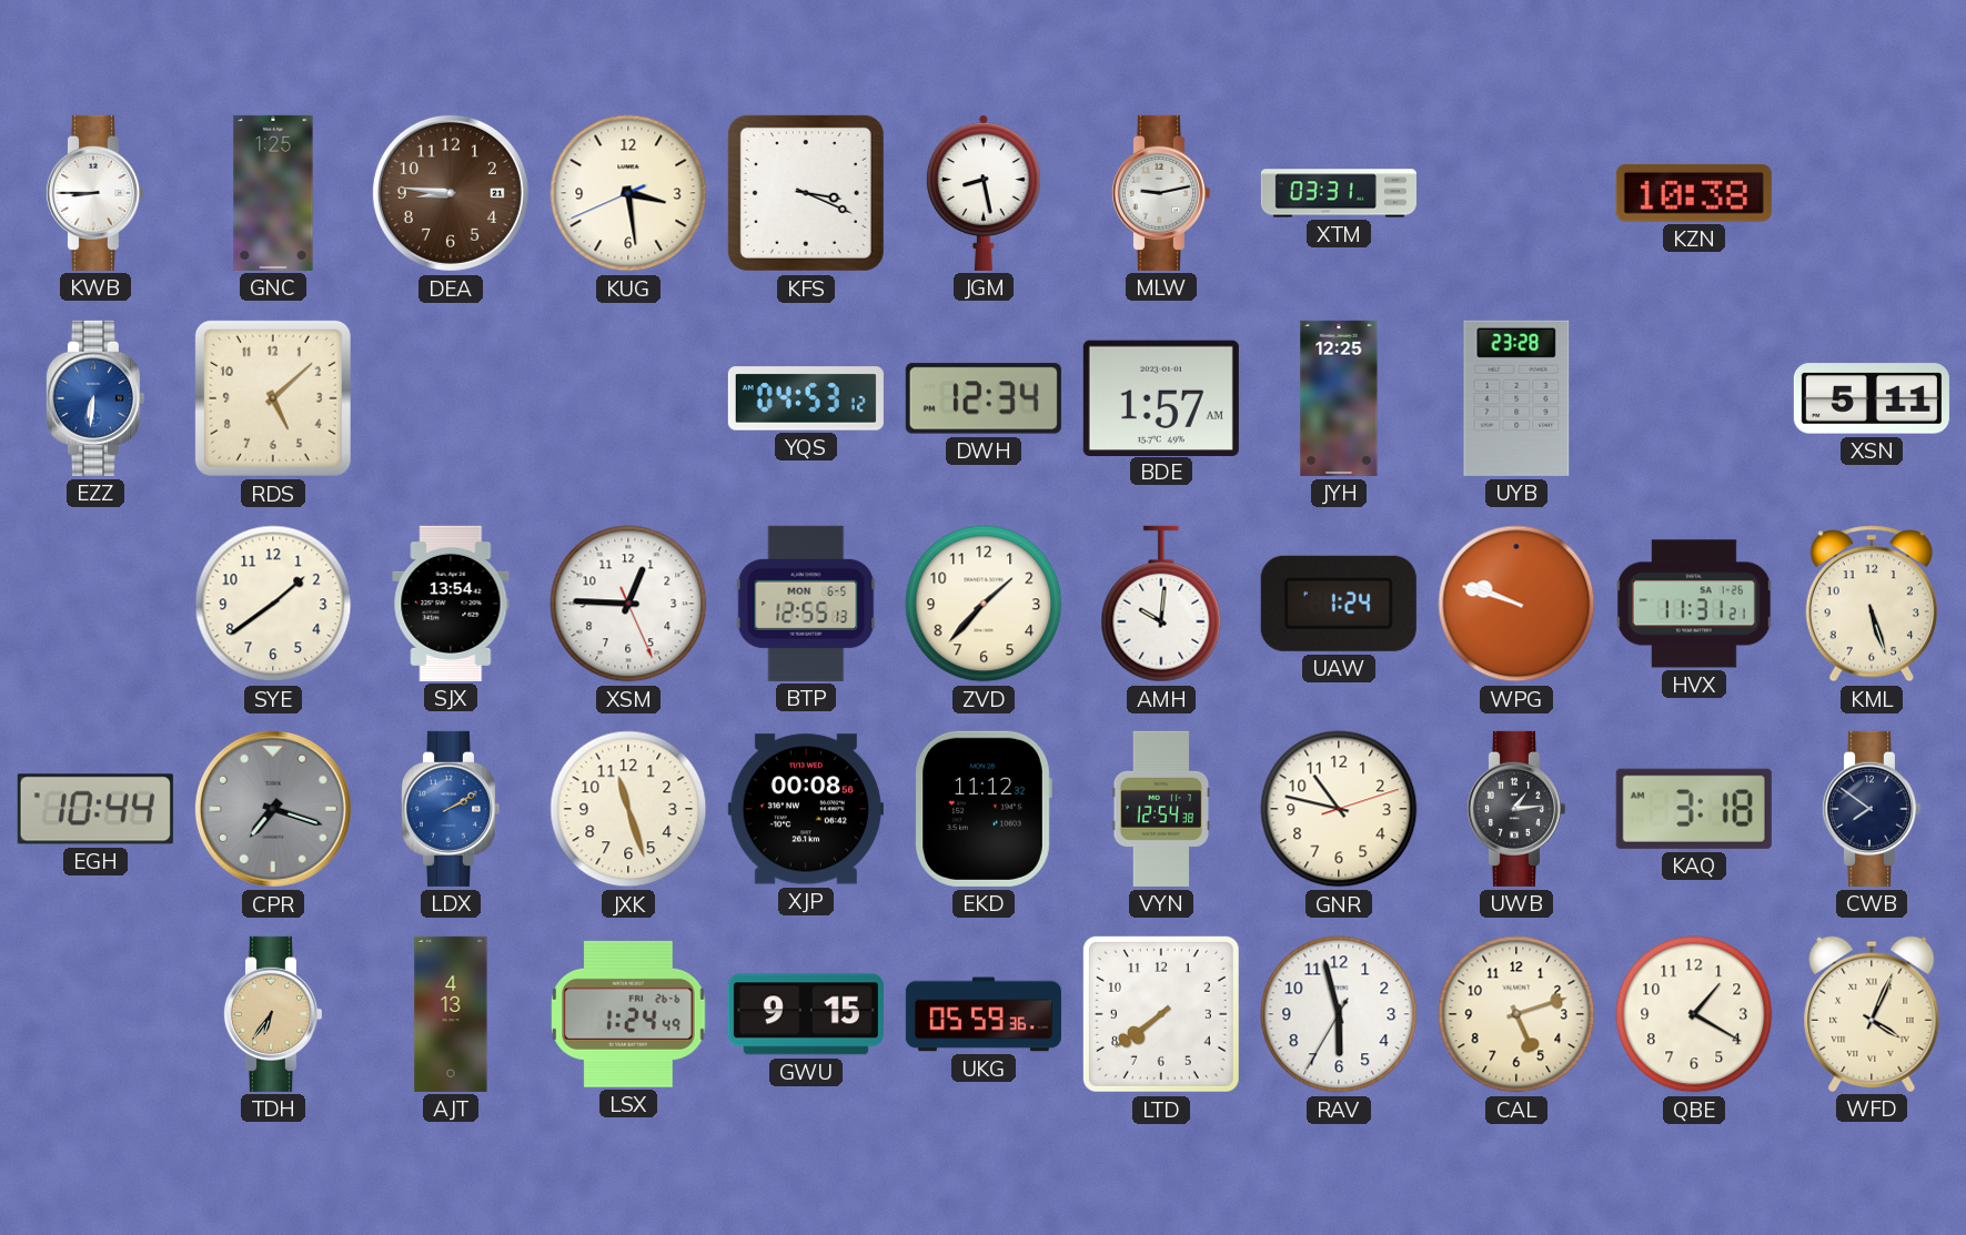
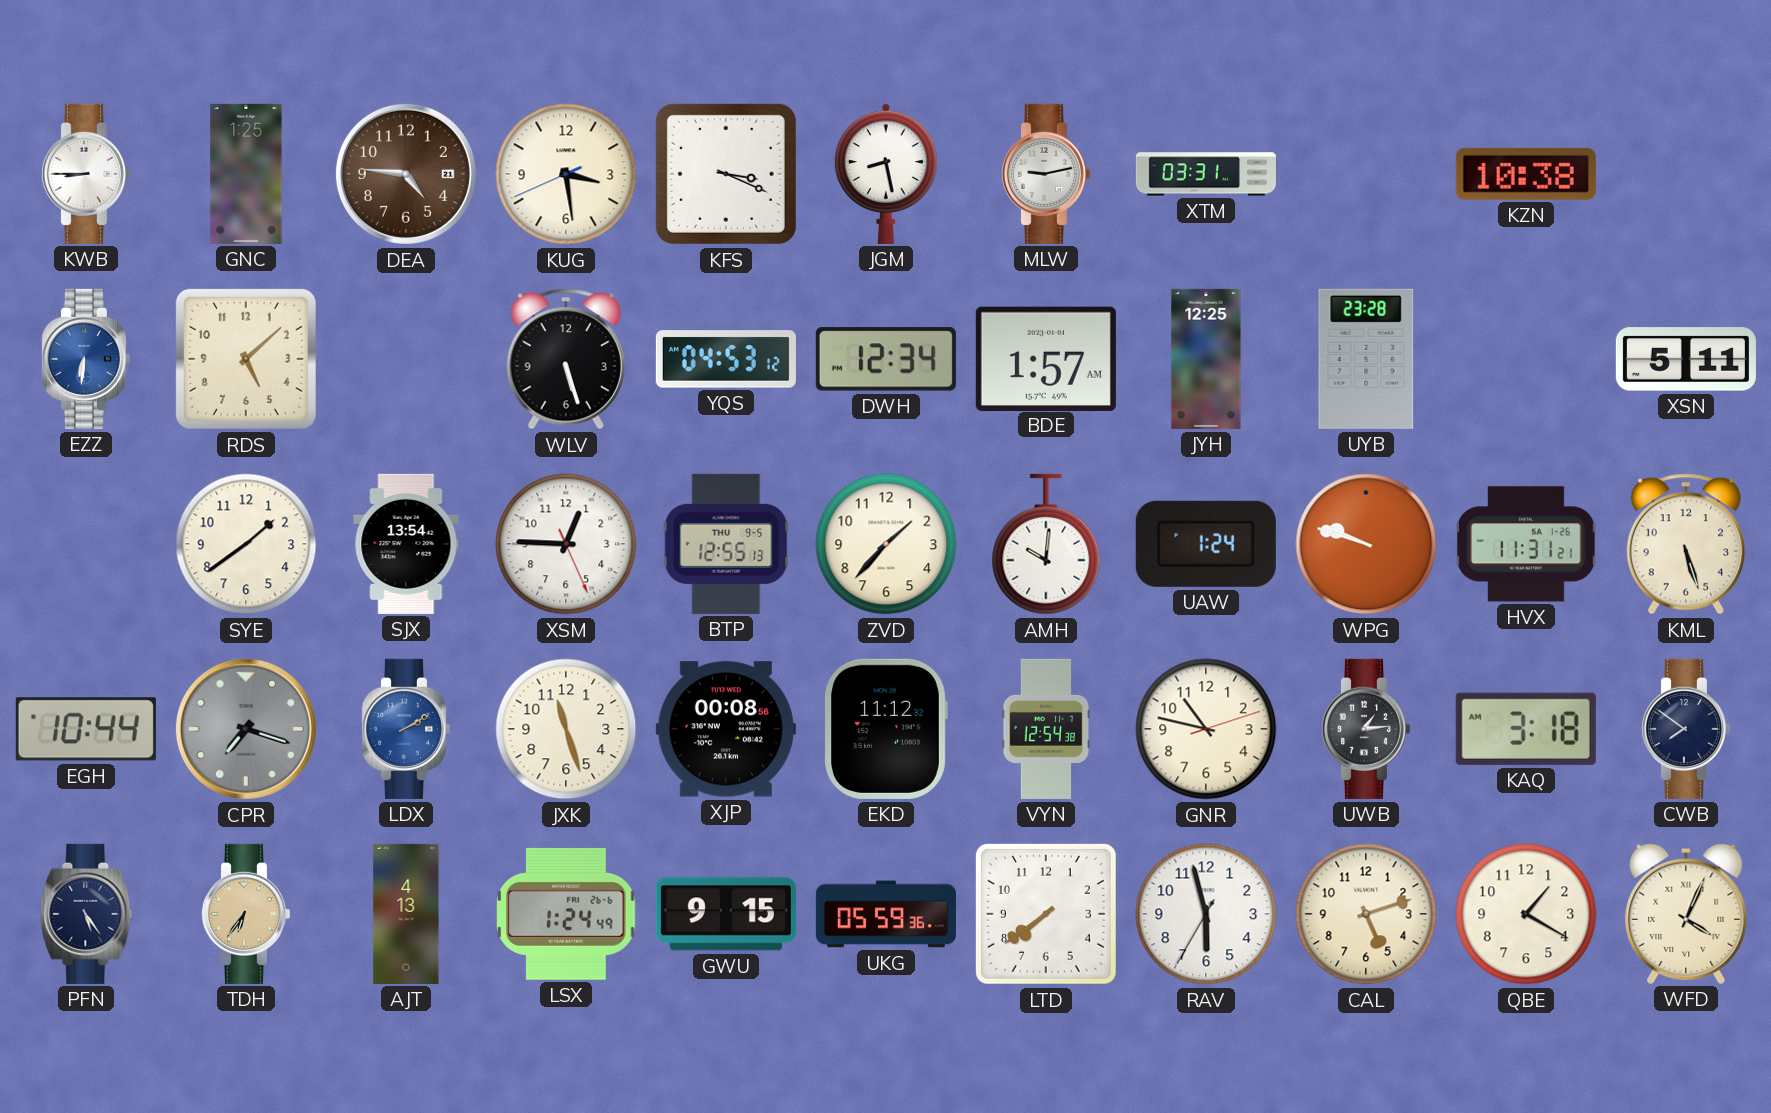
DEA: 8:46 -> 4:46
WLV: none -> 5:27
BTP date: MON 6-5 -> THU 9-5
PFN: none -> 5:24
